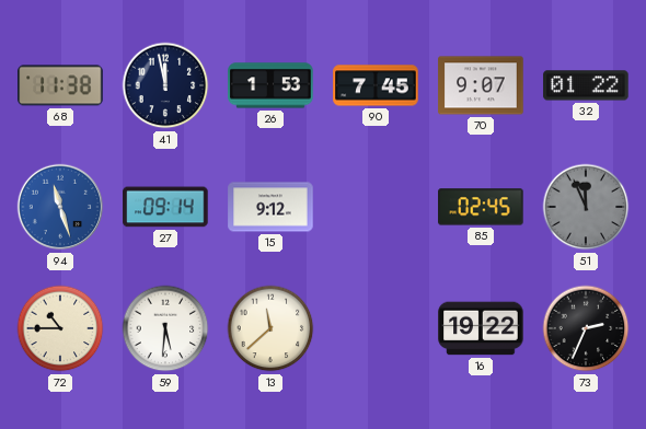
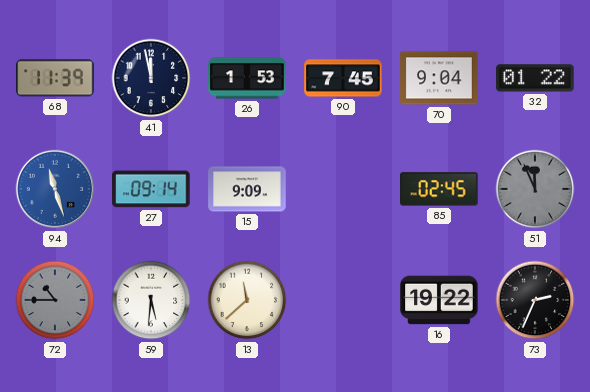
68: 11:38 -> 11:39
70: 9:07 -> 9:04
15: 9:12 -> 9:09
72 dial: cream -> grey
